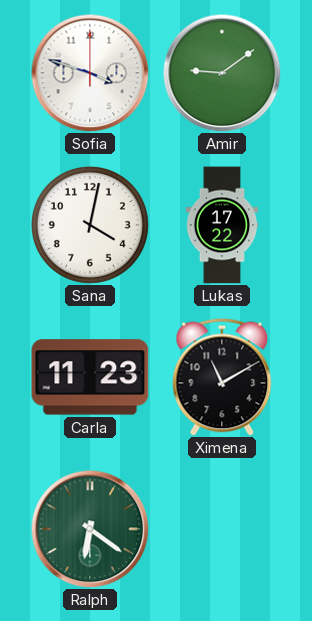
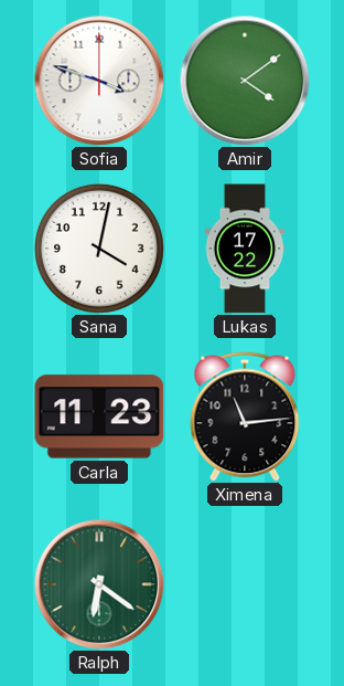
Amir: 9:09 -> 4:09
Ximena: 11:10 -> 11:14
